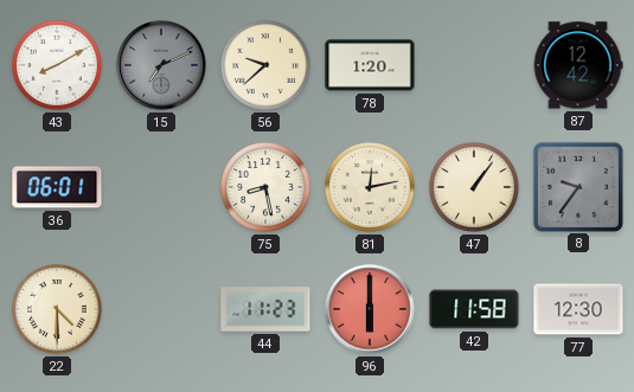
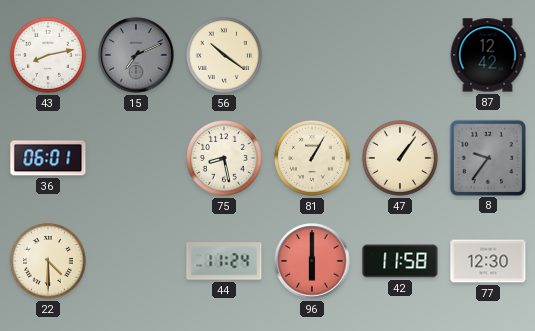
43: 8:10 -> 8:13
56: 9:38 -> 10:21
78: 1:20 -> none
81: 12:13 -> 1:05
44: 11:23 -> 11:24
